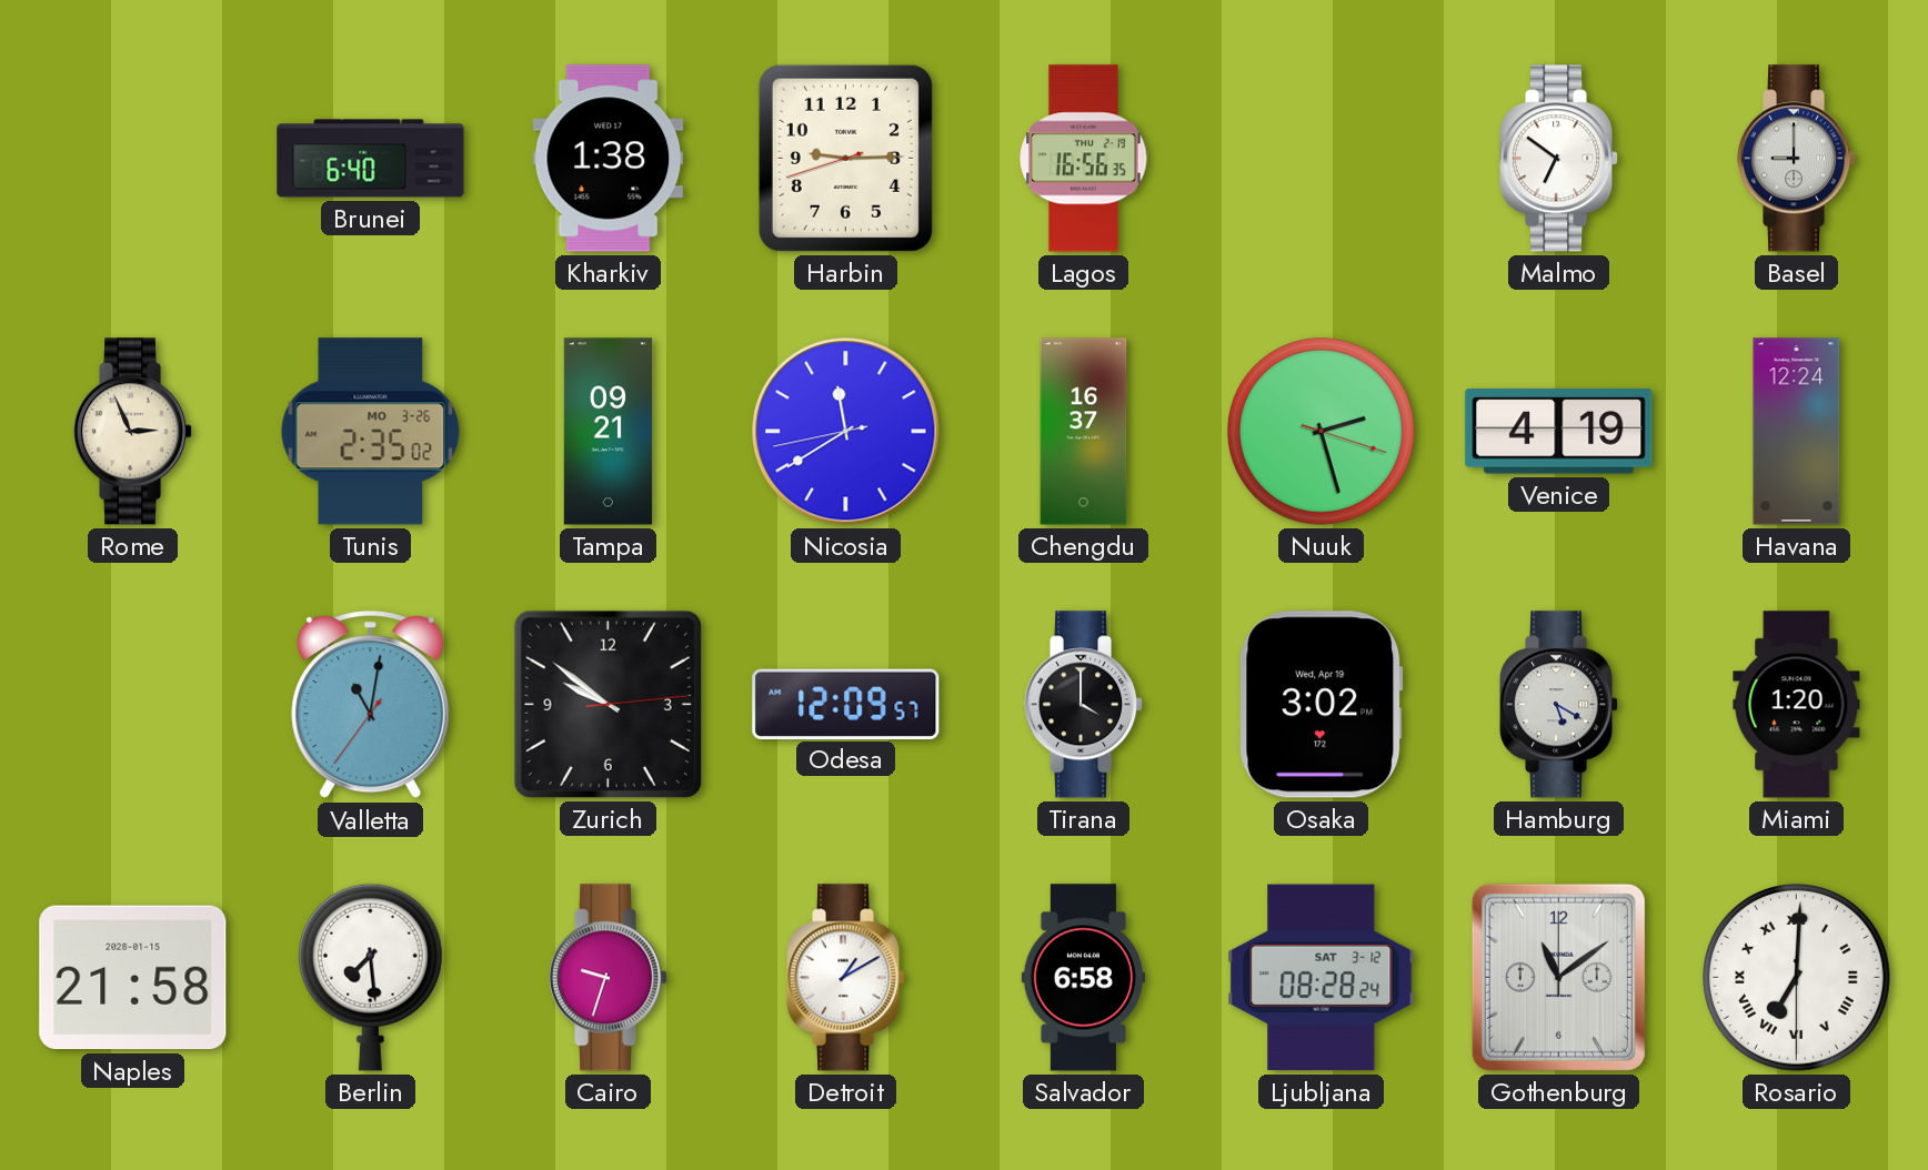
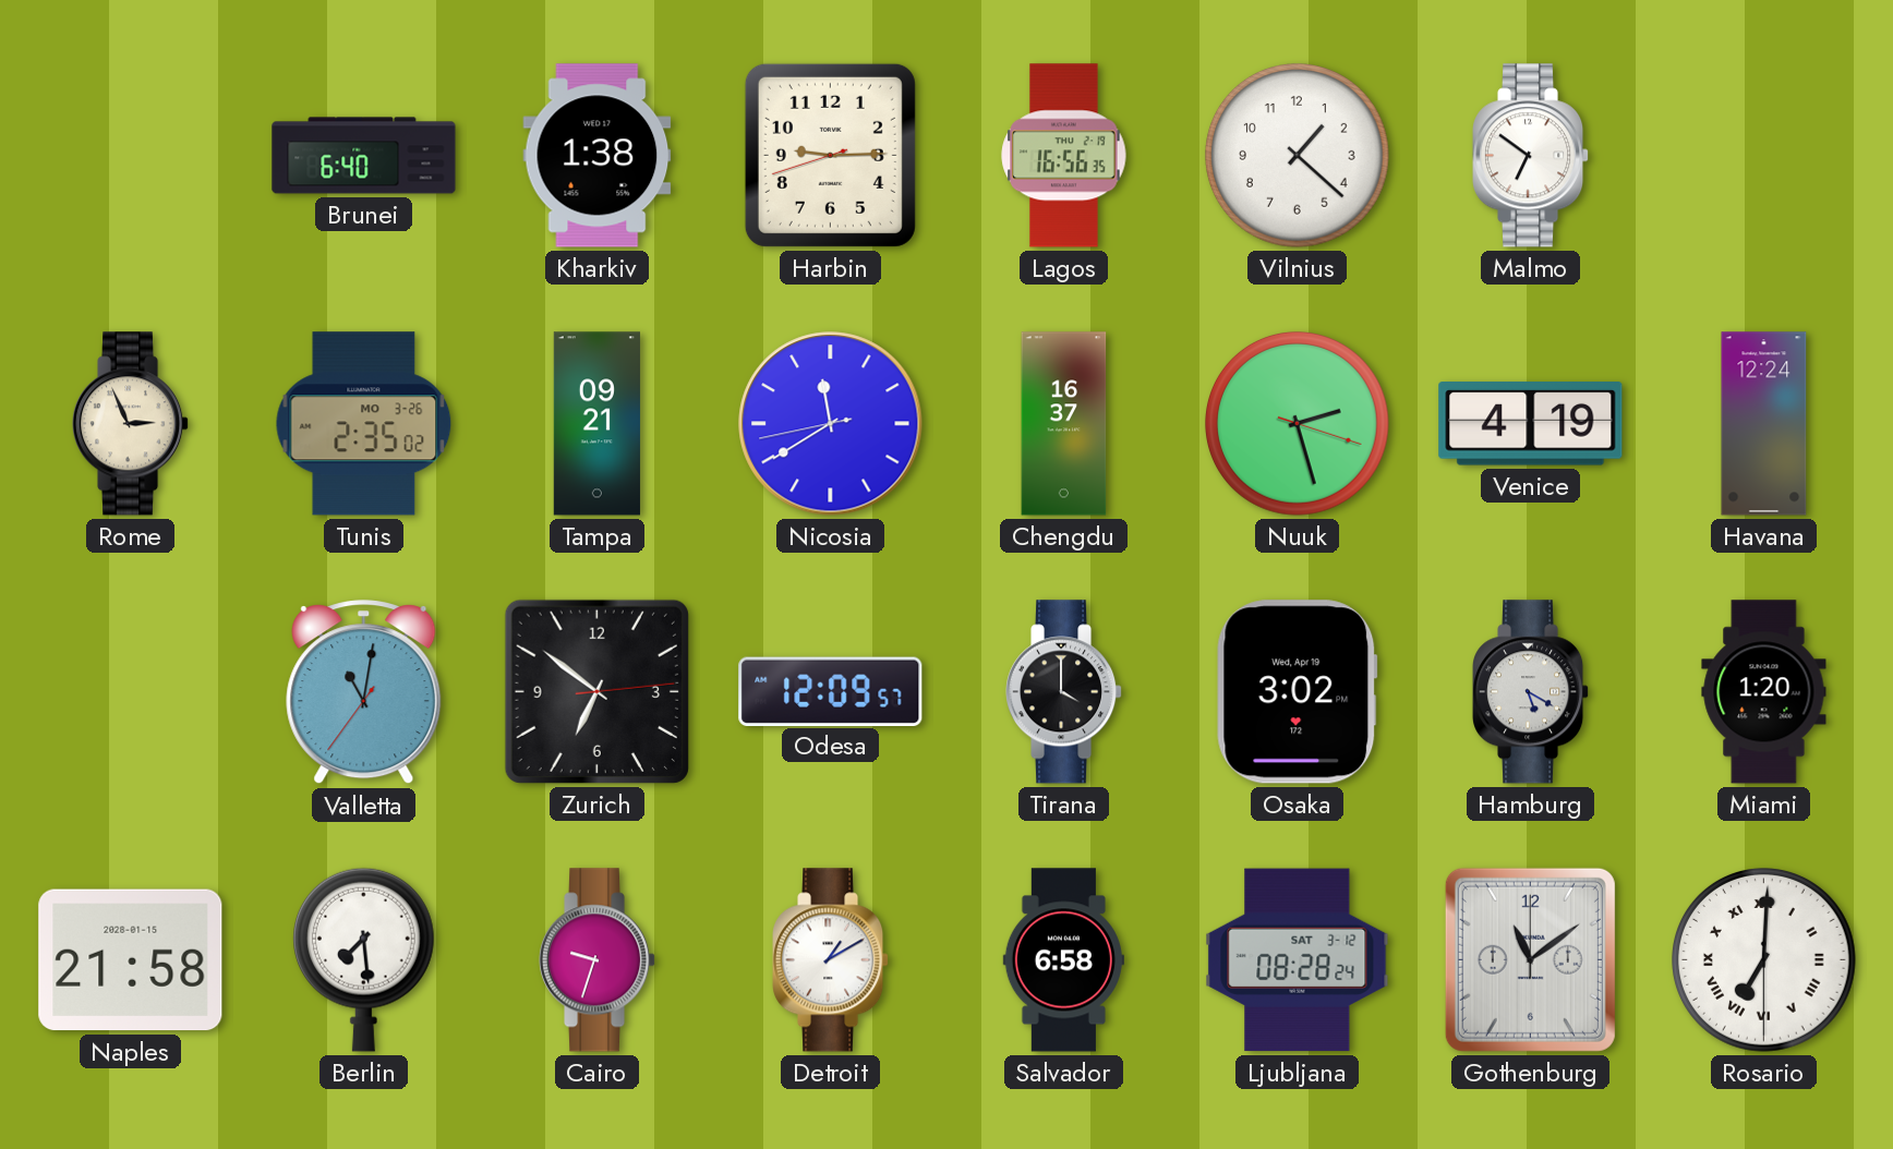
Vilnius: none -> 1:22
Basel: 9:00 -> none
Zurich: 9:51 -> 6:51
